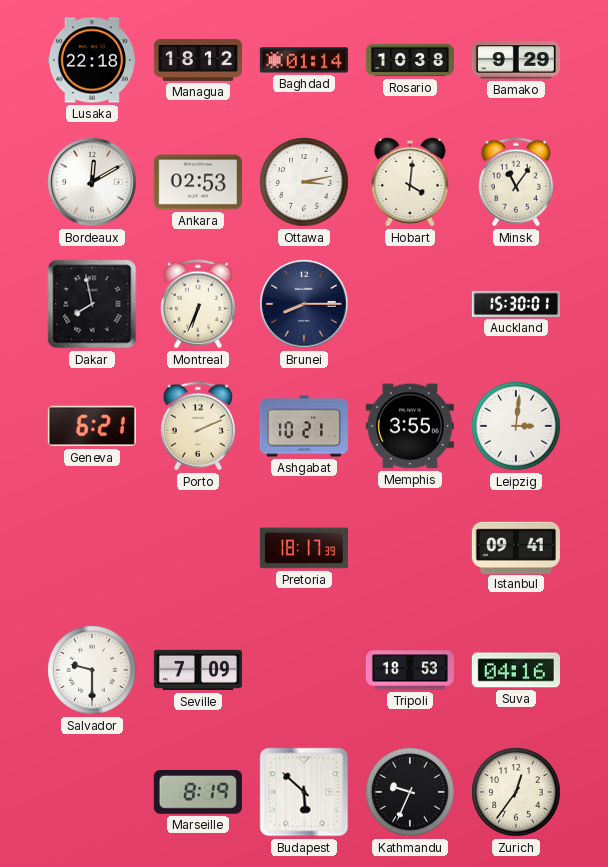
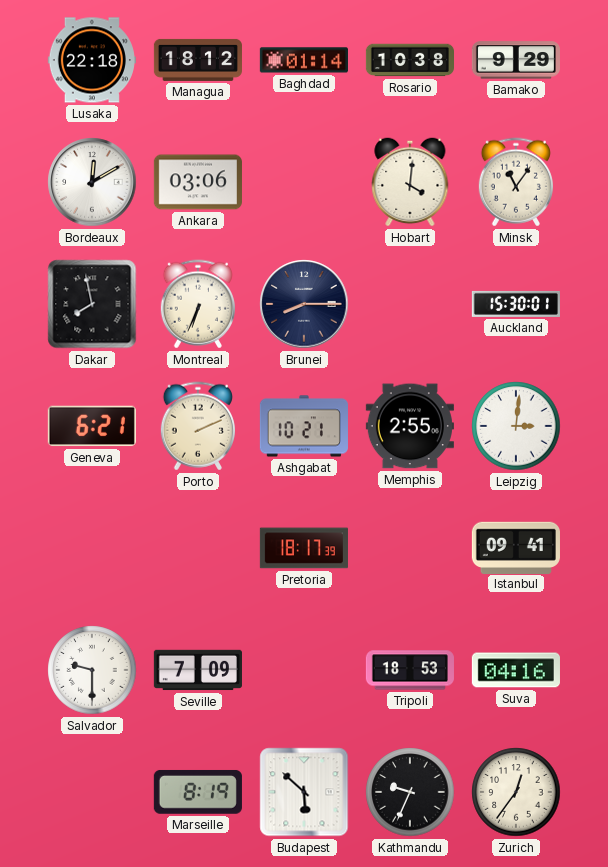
Ankara: 02:53 -> 03:06
Ottawa: 3:13 -> none
Memphis: 3:55 -> 2:55
